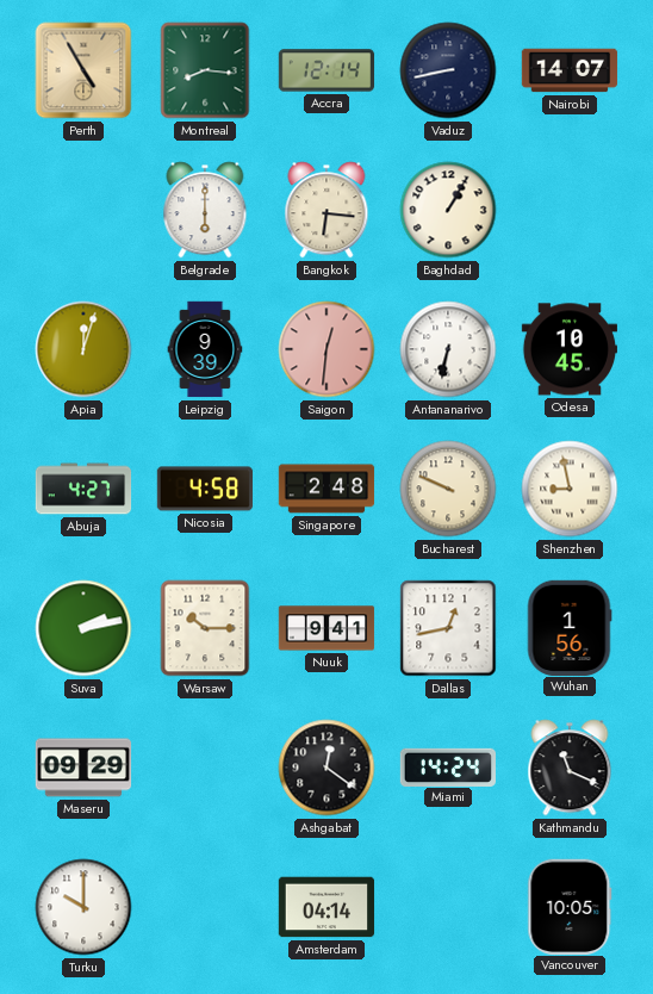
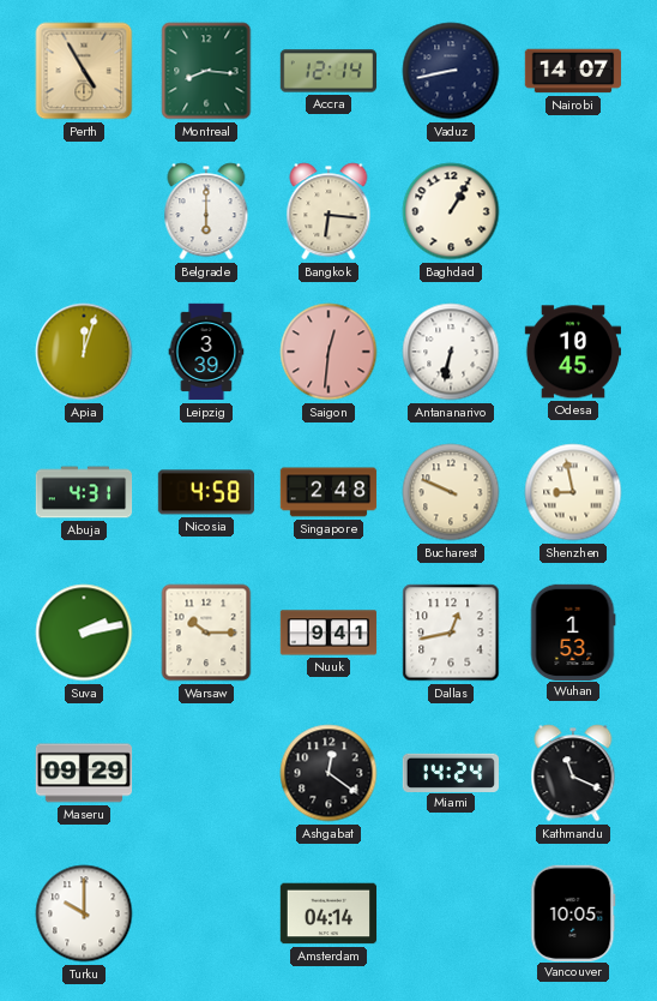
Leipzig: 9:39 -> 3:39
Abuja: 4:27 -> 4:31
Wuhan: 1:56 -> 1:53
